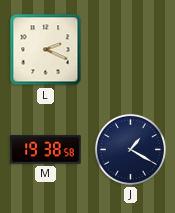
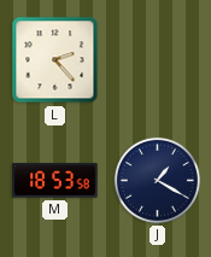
L: 2:19 -> 2:23
M: 19:38 -> 18:53
